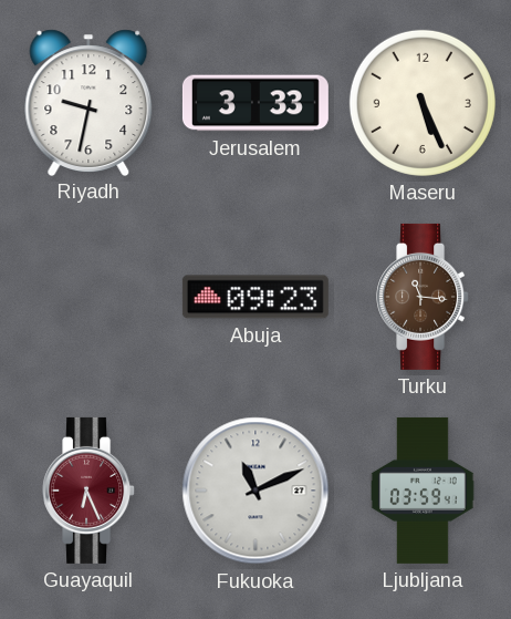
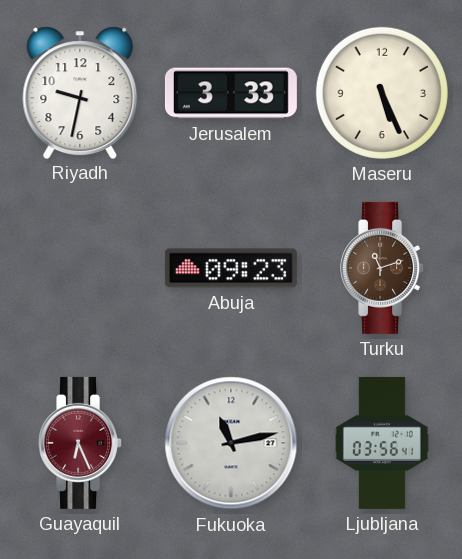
Turku: 11:16 -> 11:12
Fukuoka: 11:11 -> 11:13
Ljubljana: 03:59 -> 03:56
